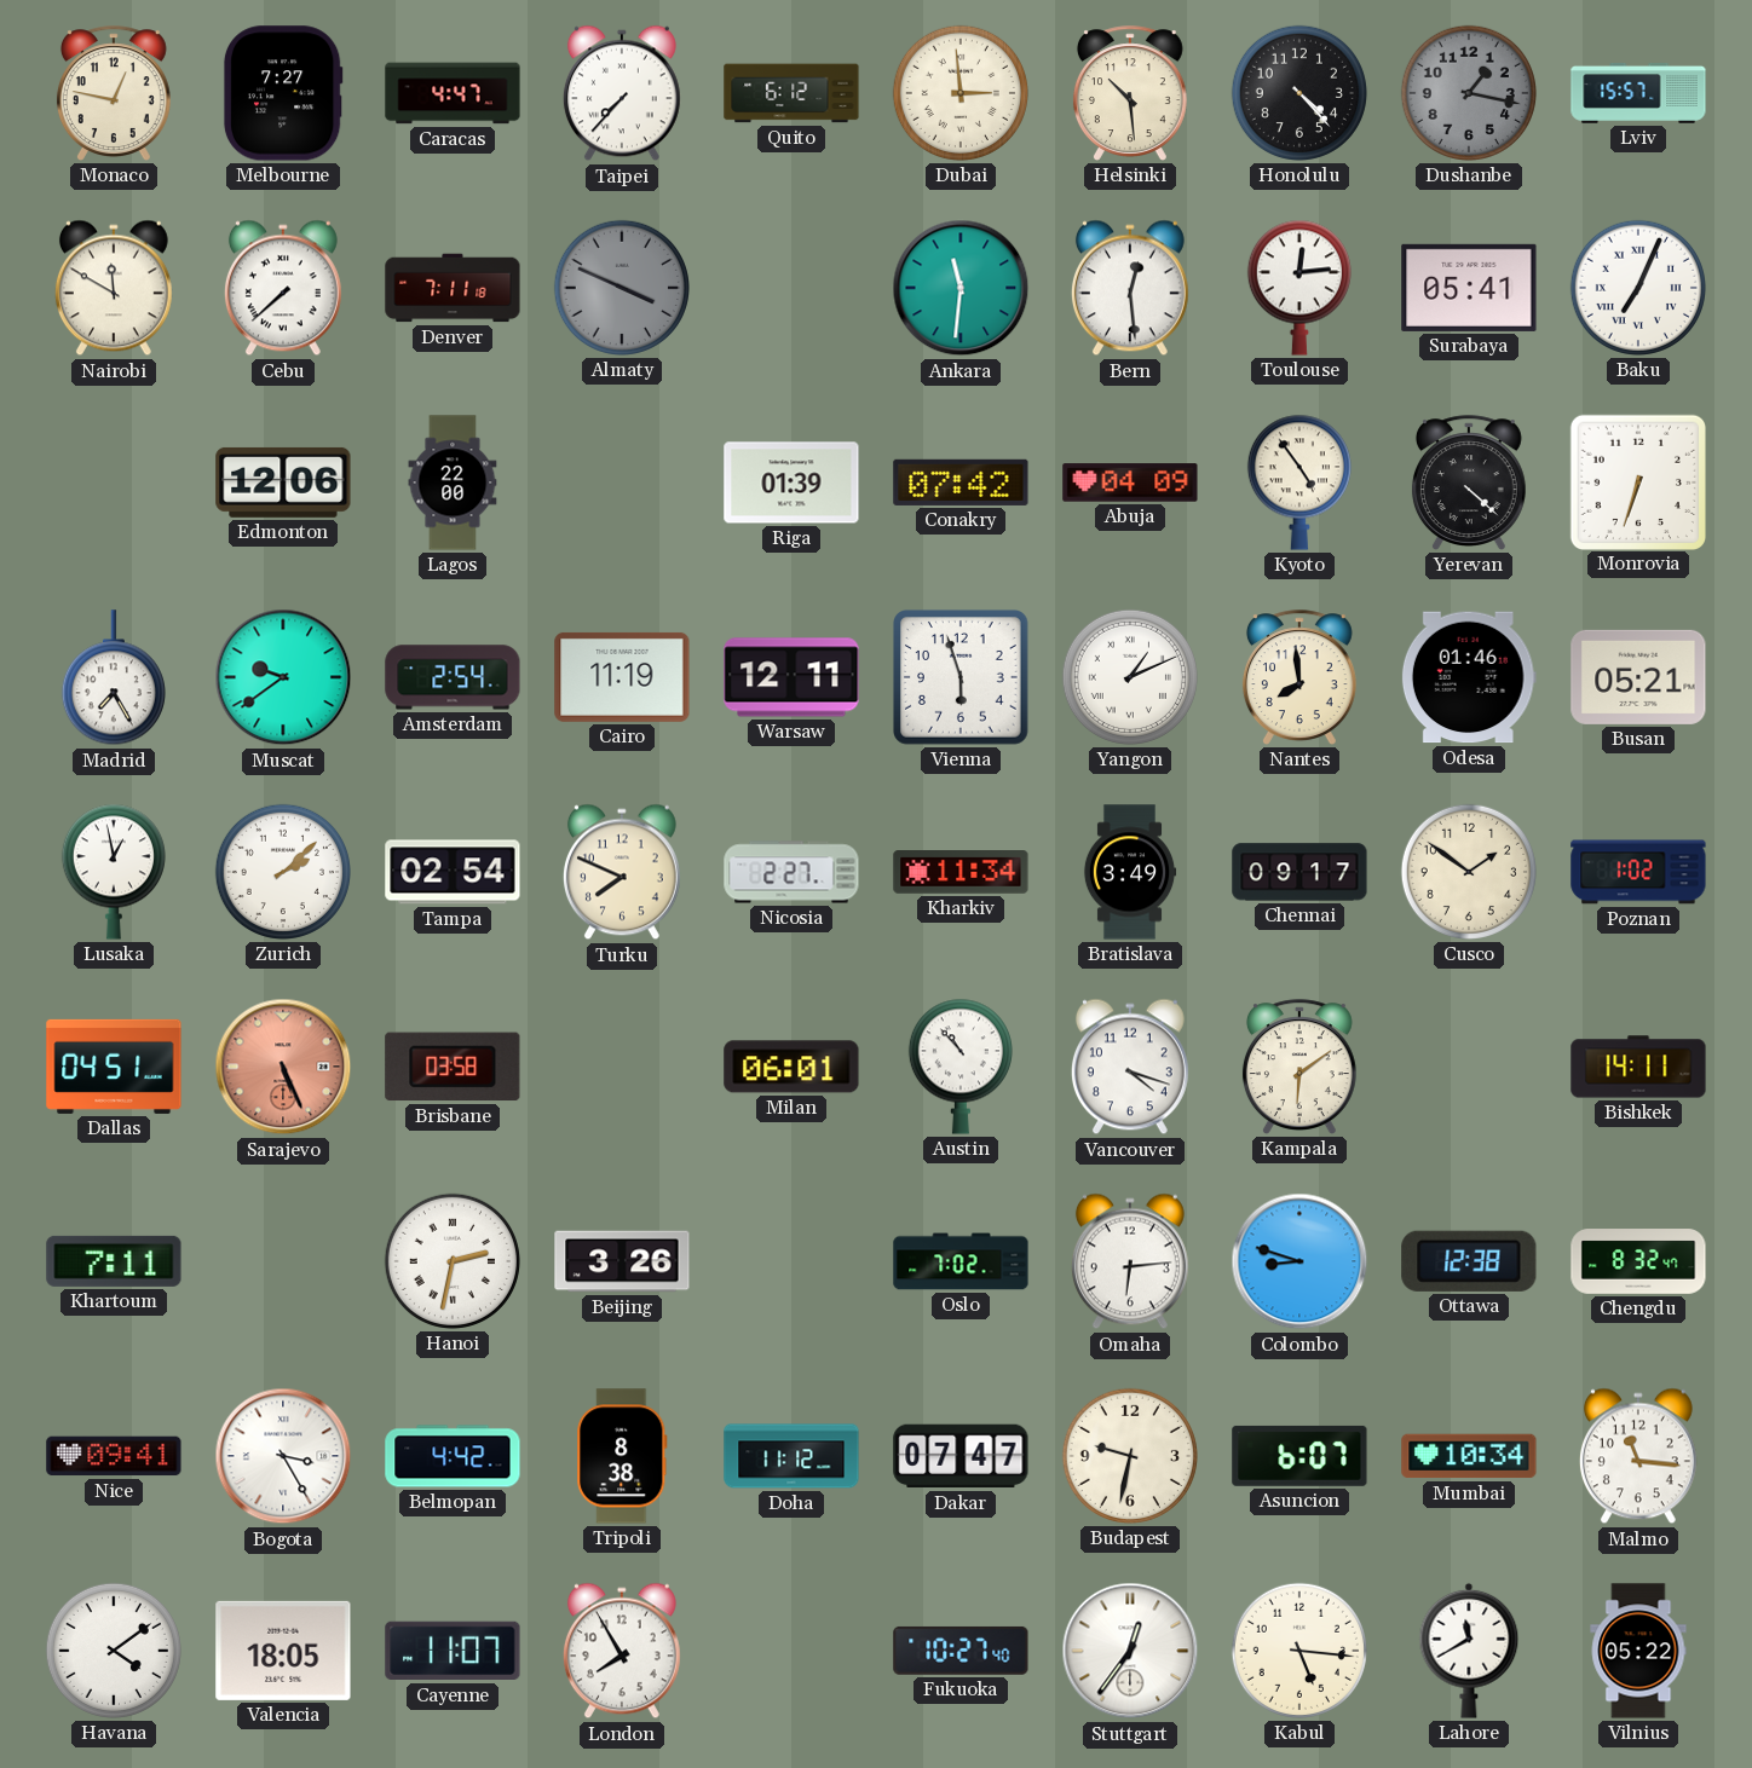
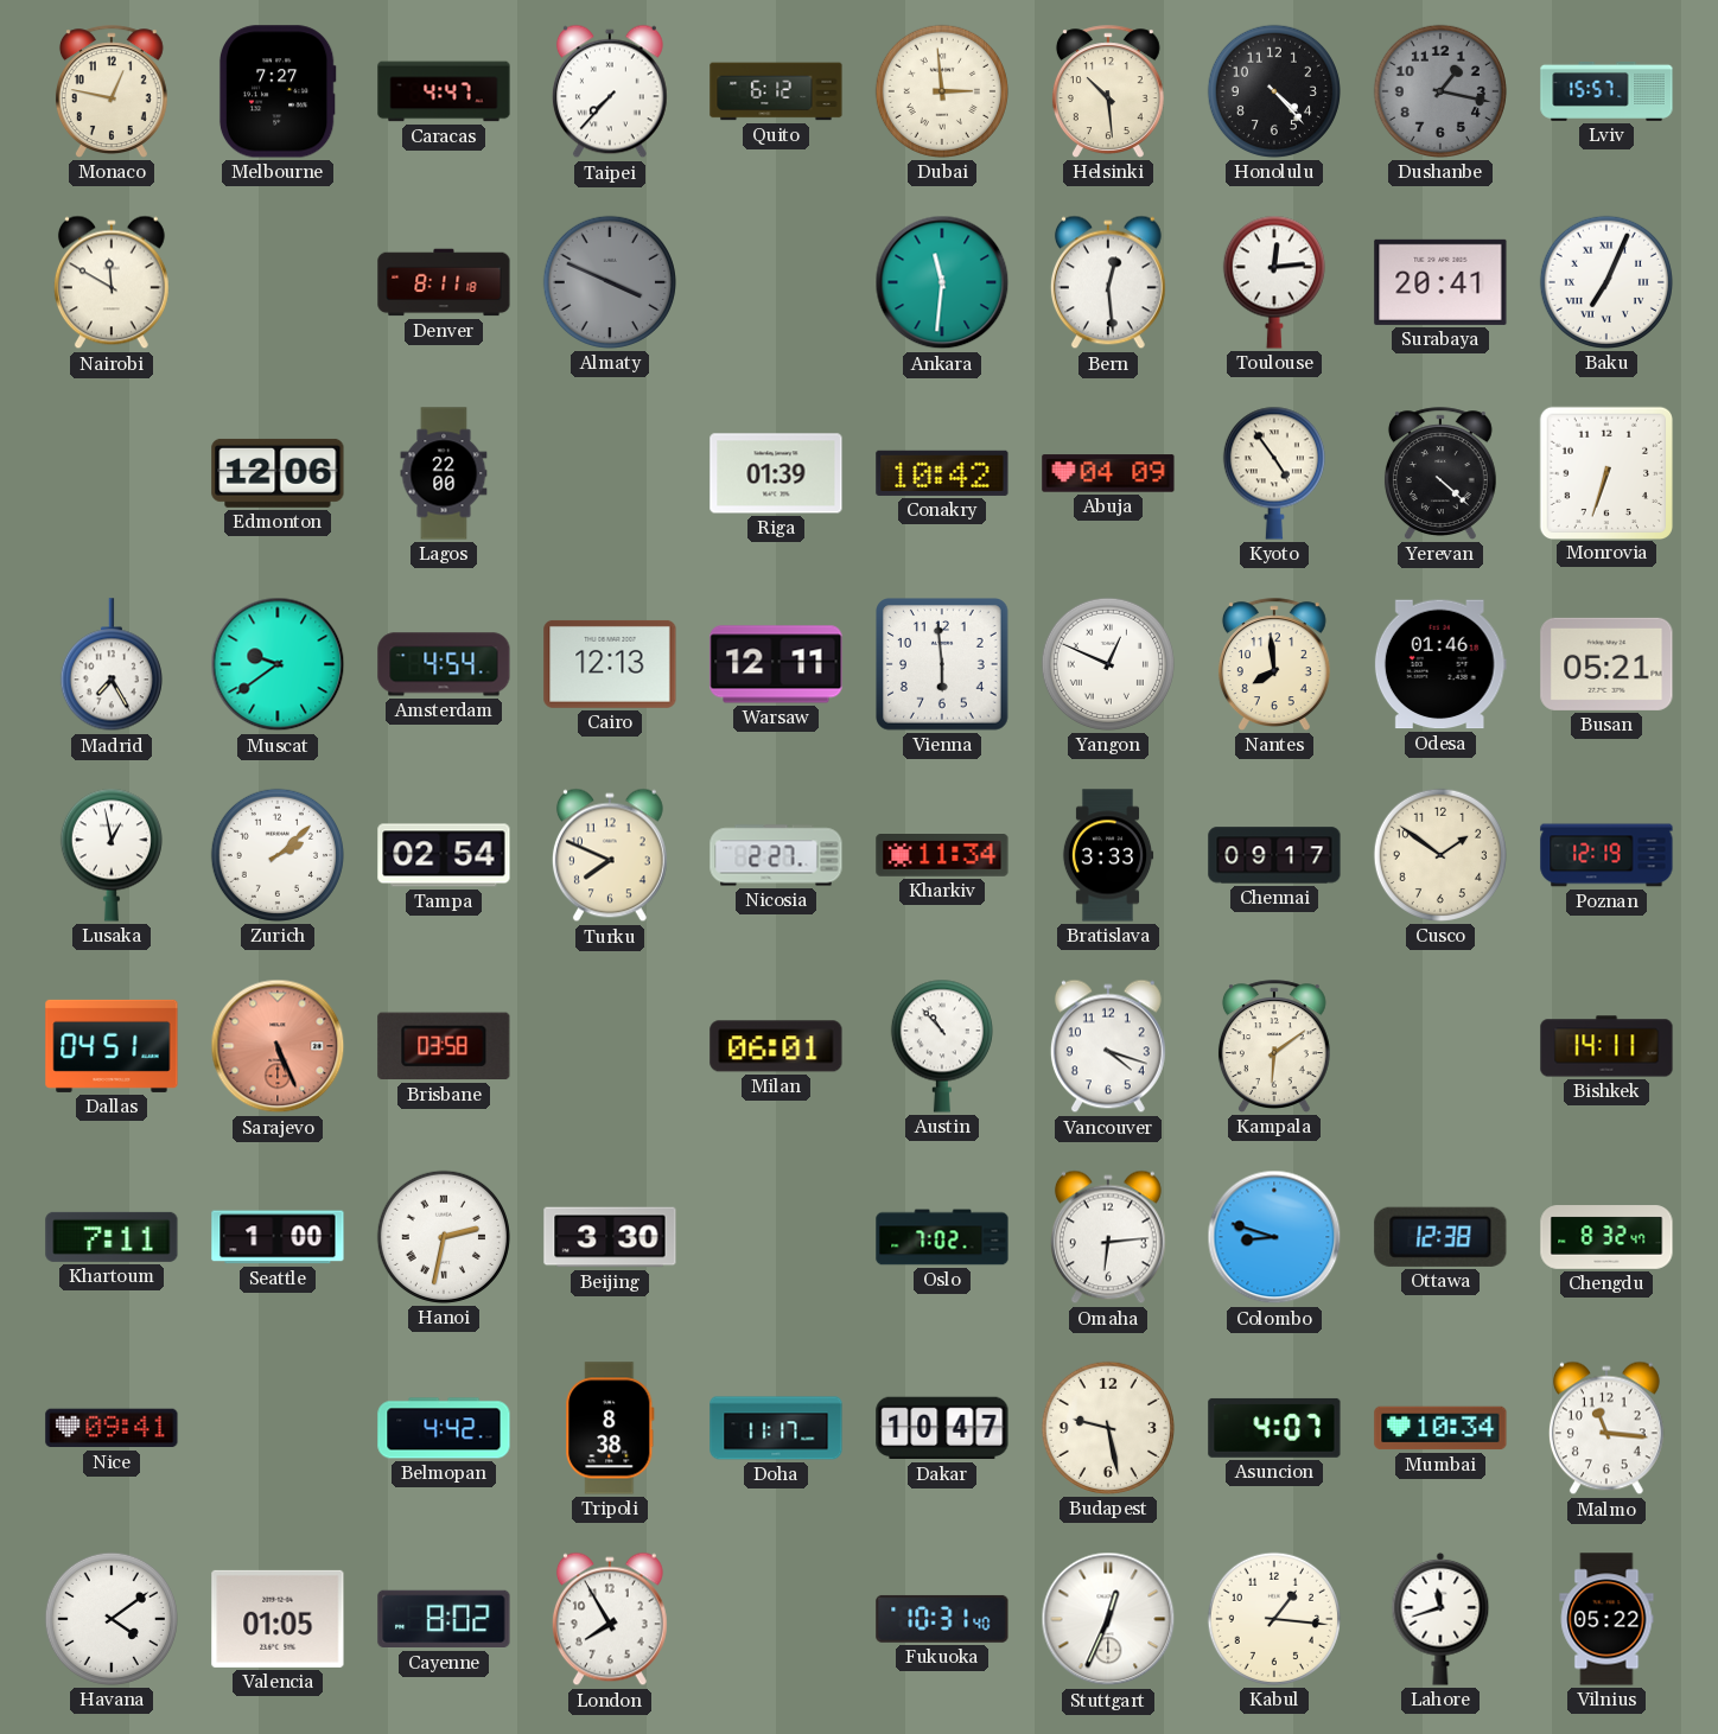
Cebu: 7:38 -> none
Denver: 7:11 -> 8:11
Surabaya: 05:41 -> 20:41
Conakry: 07:42 -> 10:42
Amsterdam: 2:54 -> 4:54
Cairo: 11:19 -> 12:13
Vienna: 5:57 -> 5:59
Yangon: 1:11 -> 12:49
Bratislava: 3:49 -> 3:33
Poznan: 1:02 -> 12:19
Seattle: none -> 1:00
Beijing: 3:26 -> 3:30
Bogota: 3:25 -> none
Doha: 11:12 -> 11:17
Dakar: 07:47 -> 10:47
Budapest: 9:32 -> 9:28
Asuncion: 6:07 -> 4:07
Valencia: 18:05 -> 01:05
Cayenne: 11:07 -> 8:02
Fukuoka: 10:27 -> 10:31
Stuttgart: 12:36 -> 12:34
Kabul: 5:16 -> 1:16
Lahore: 11:40 -> 11:42
